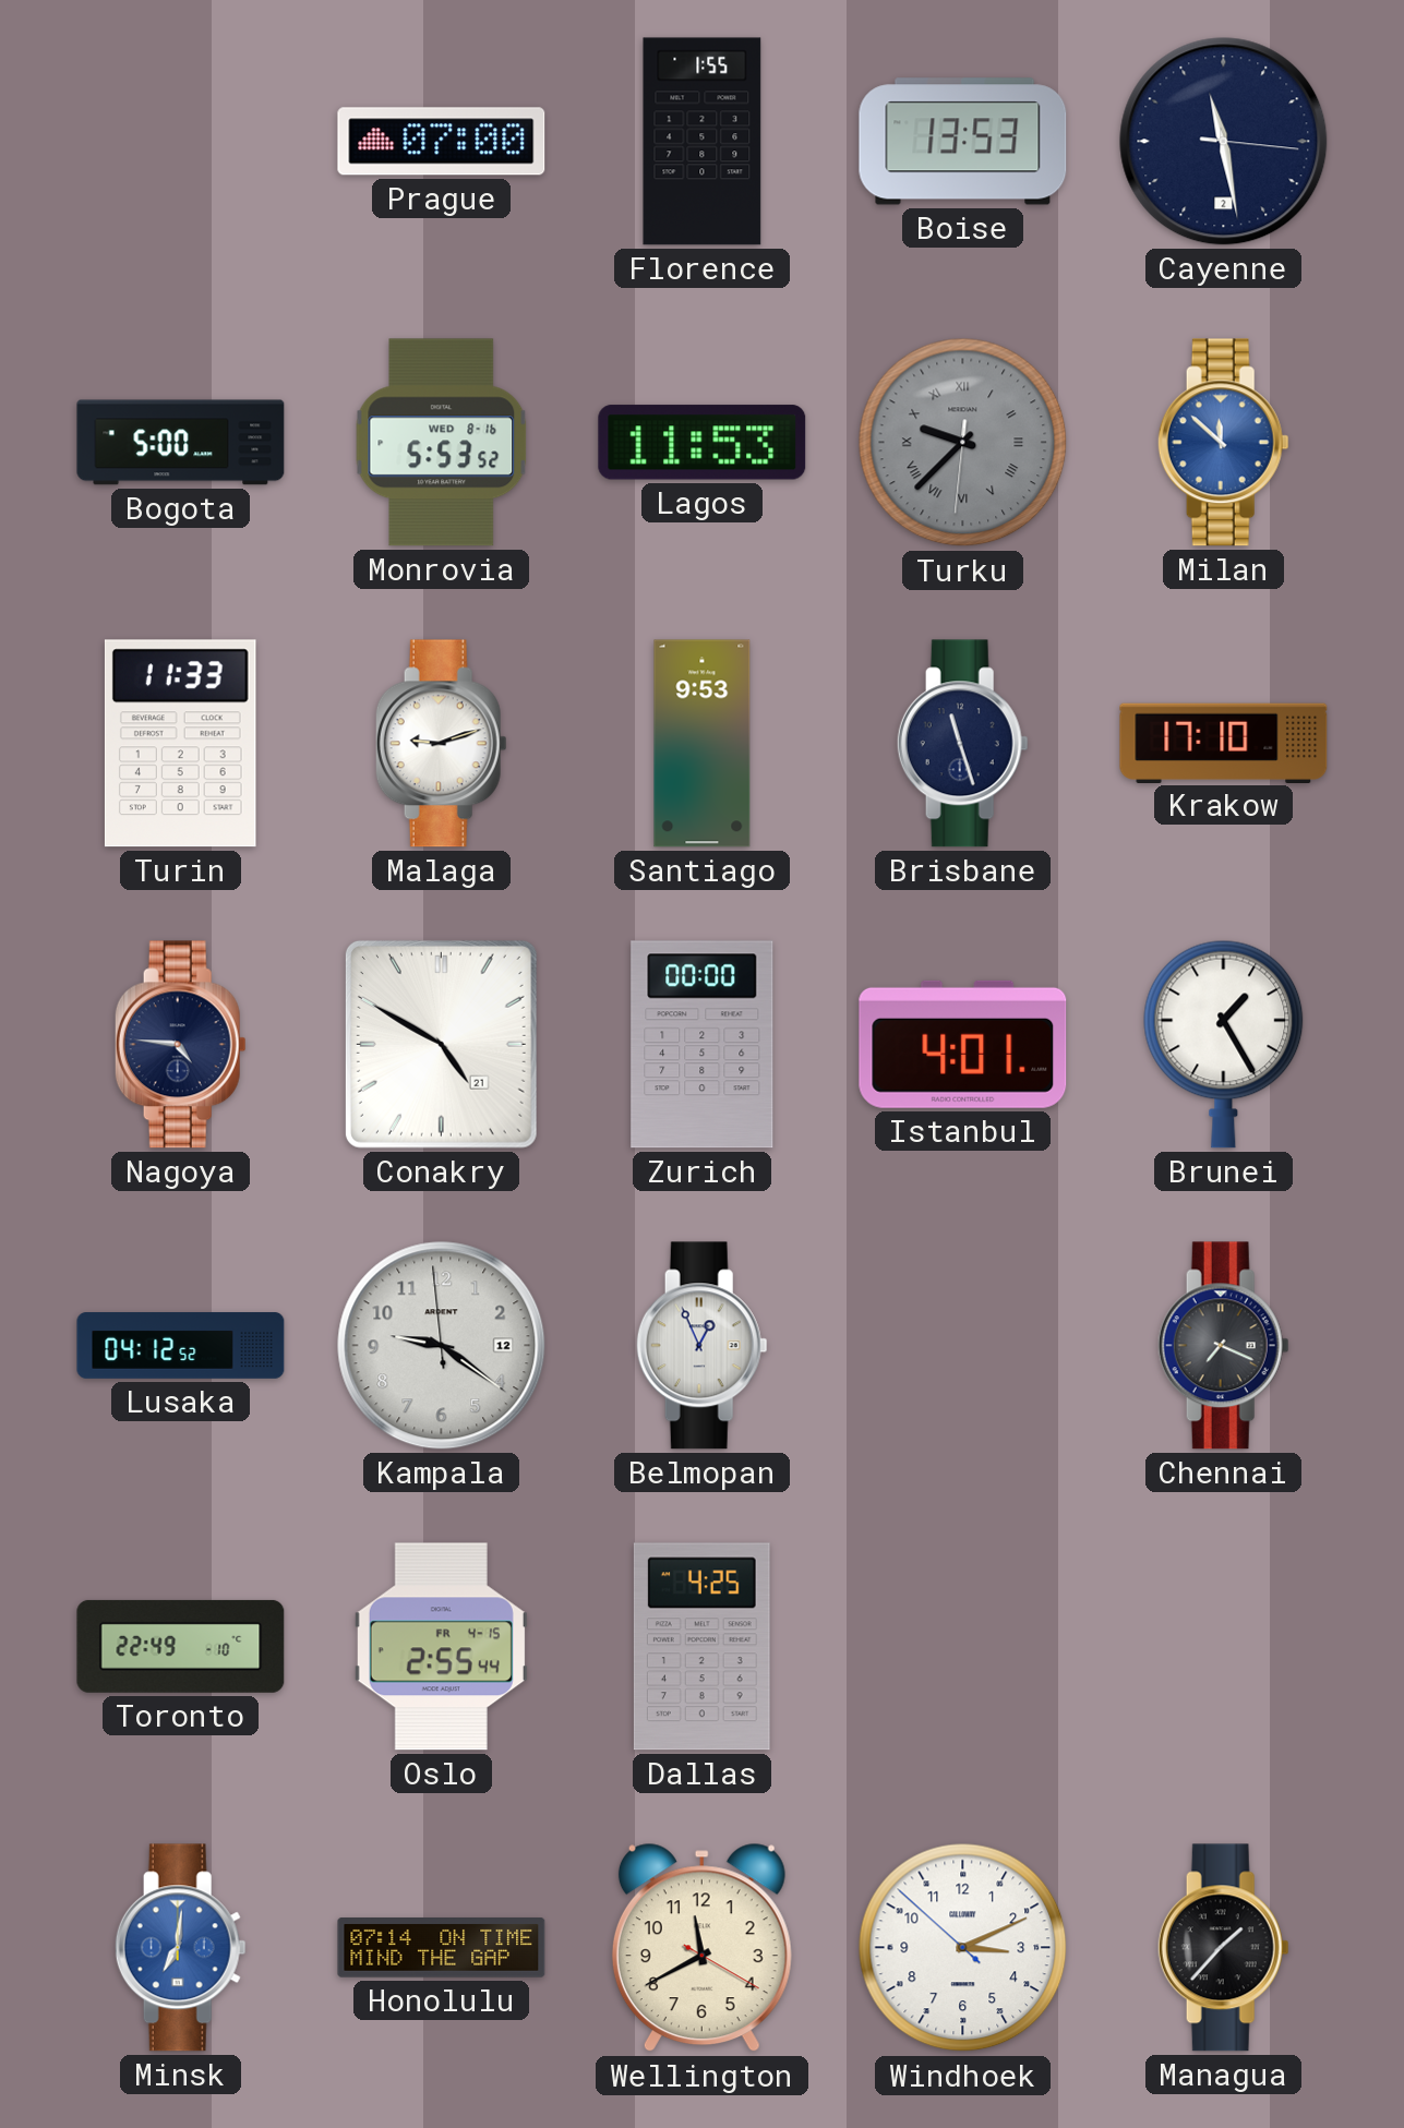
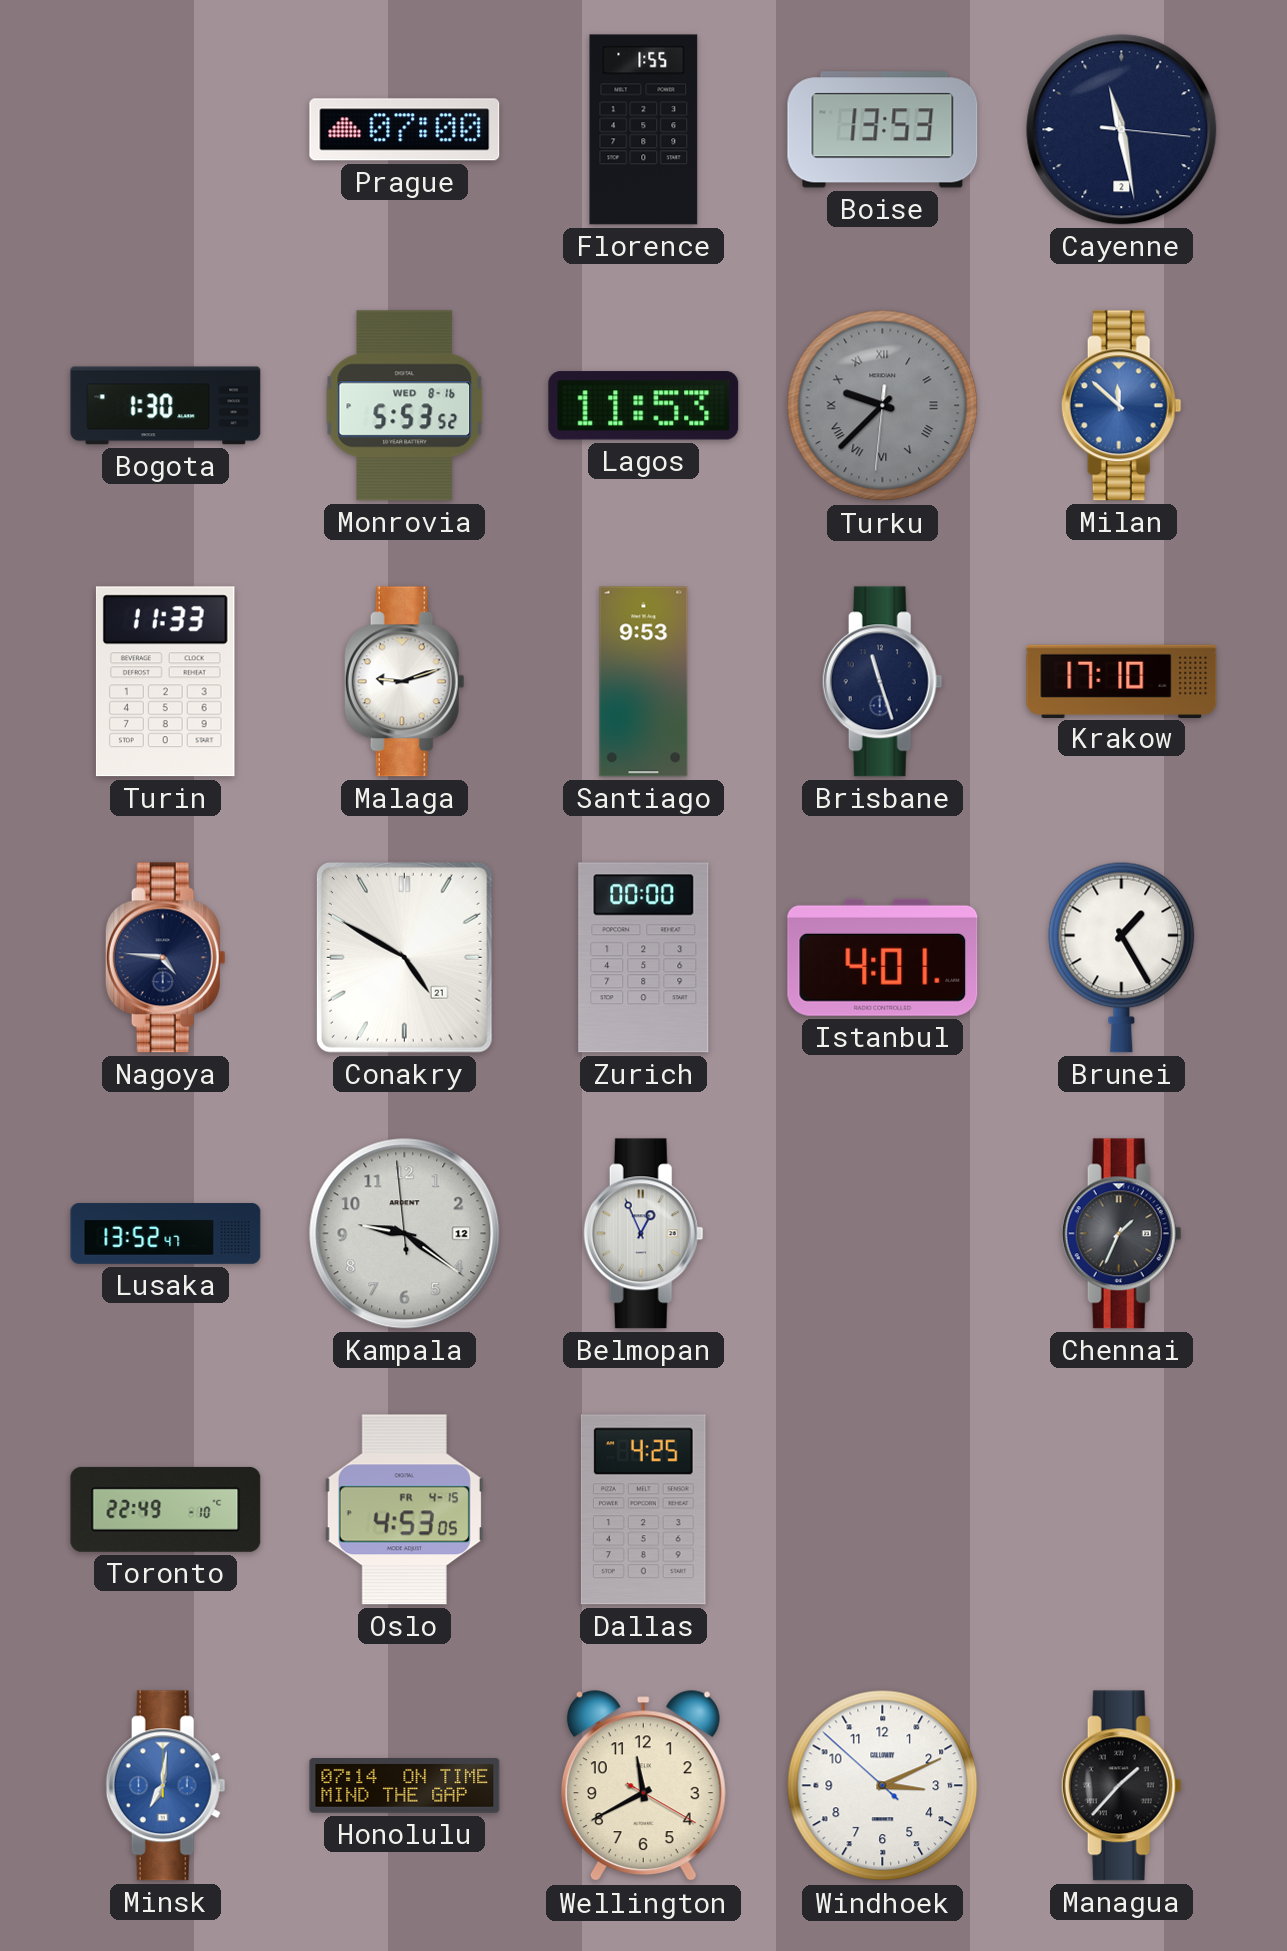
Bogota: 5:00 -> 1:30
Lusaka: 04:12 -> 13:52
Chennai: 7:19 -> 1:34
Oslo: 2:55 -> 4:53
